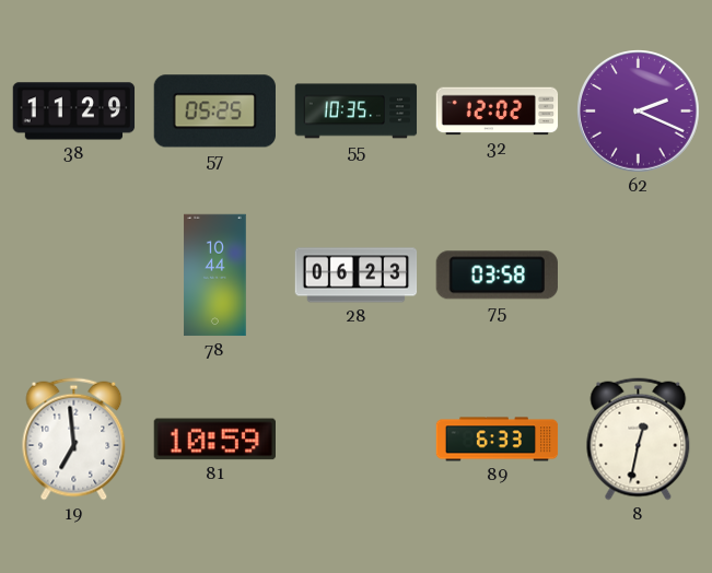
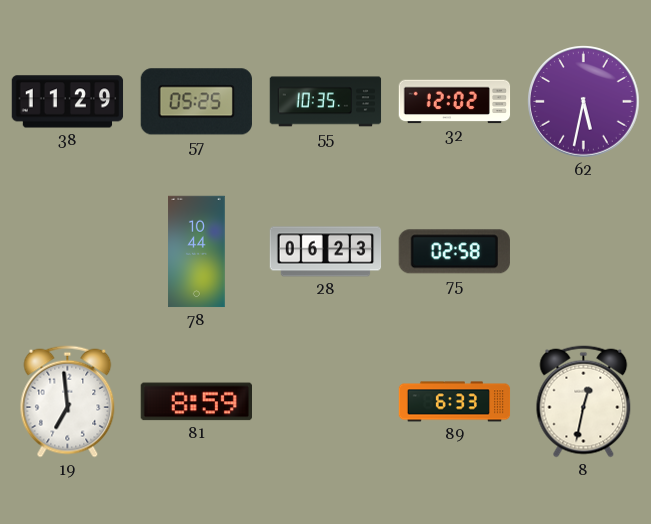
62: 2:19 -> 5:32
75: 03:58 -> 02:58
81: 10:59 -> 8:59
